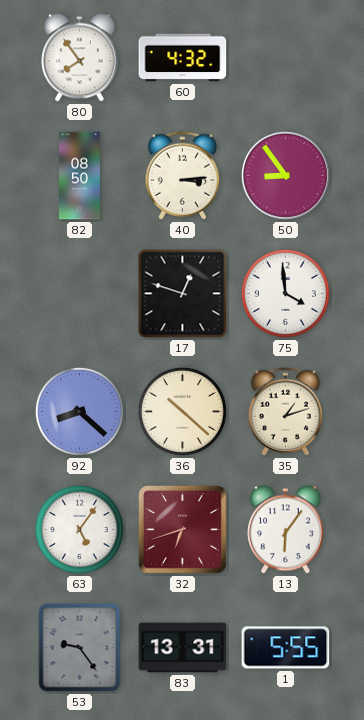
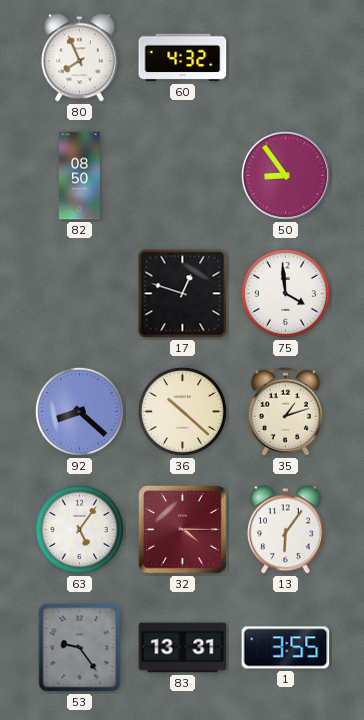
80: 7:54 -> 7:56
40: 3:14 -> none
32: 6:42 -> 4:15
1: 5:55 -> 3:55
